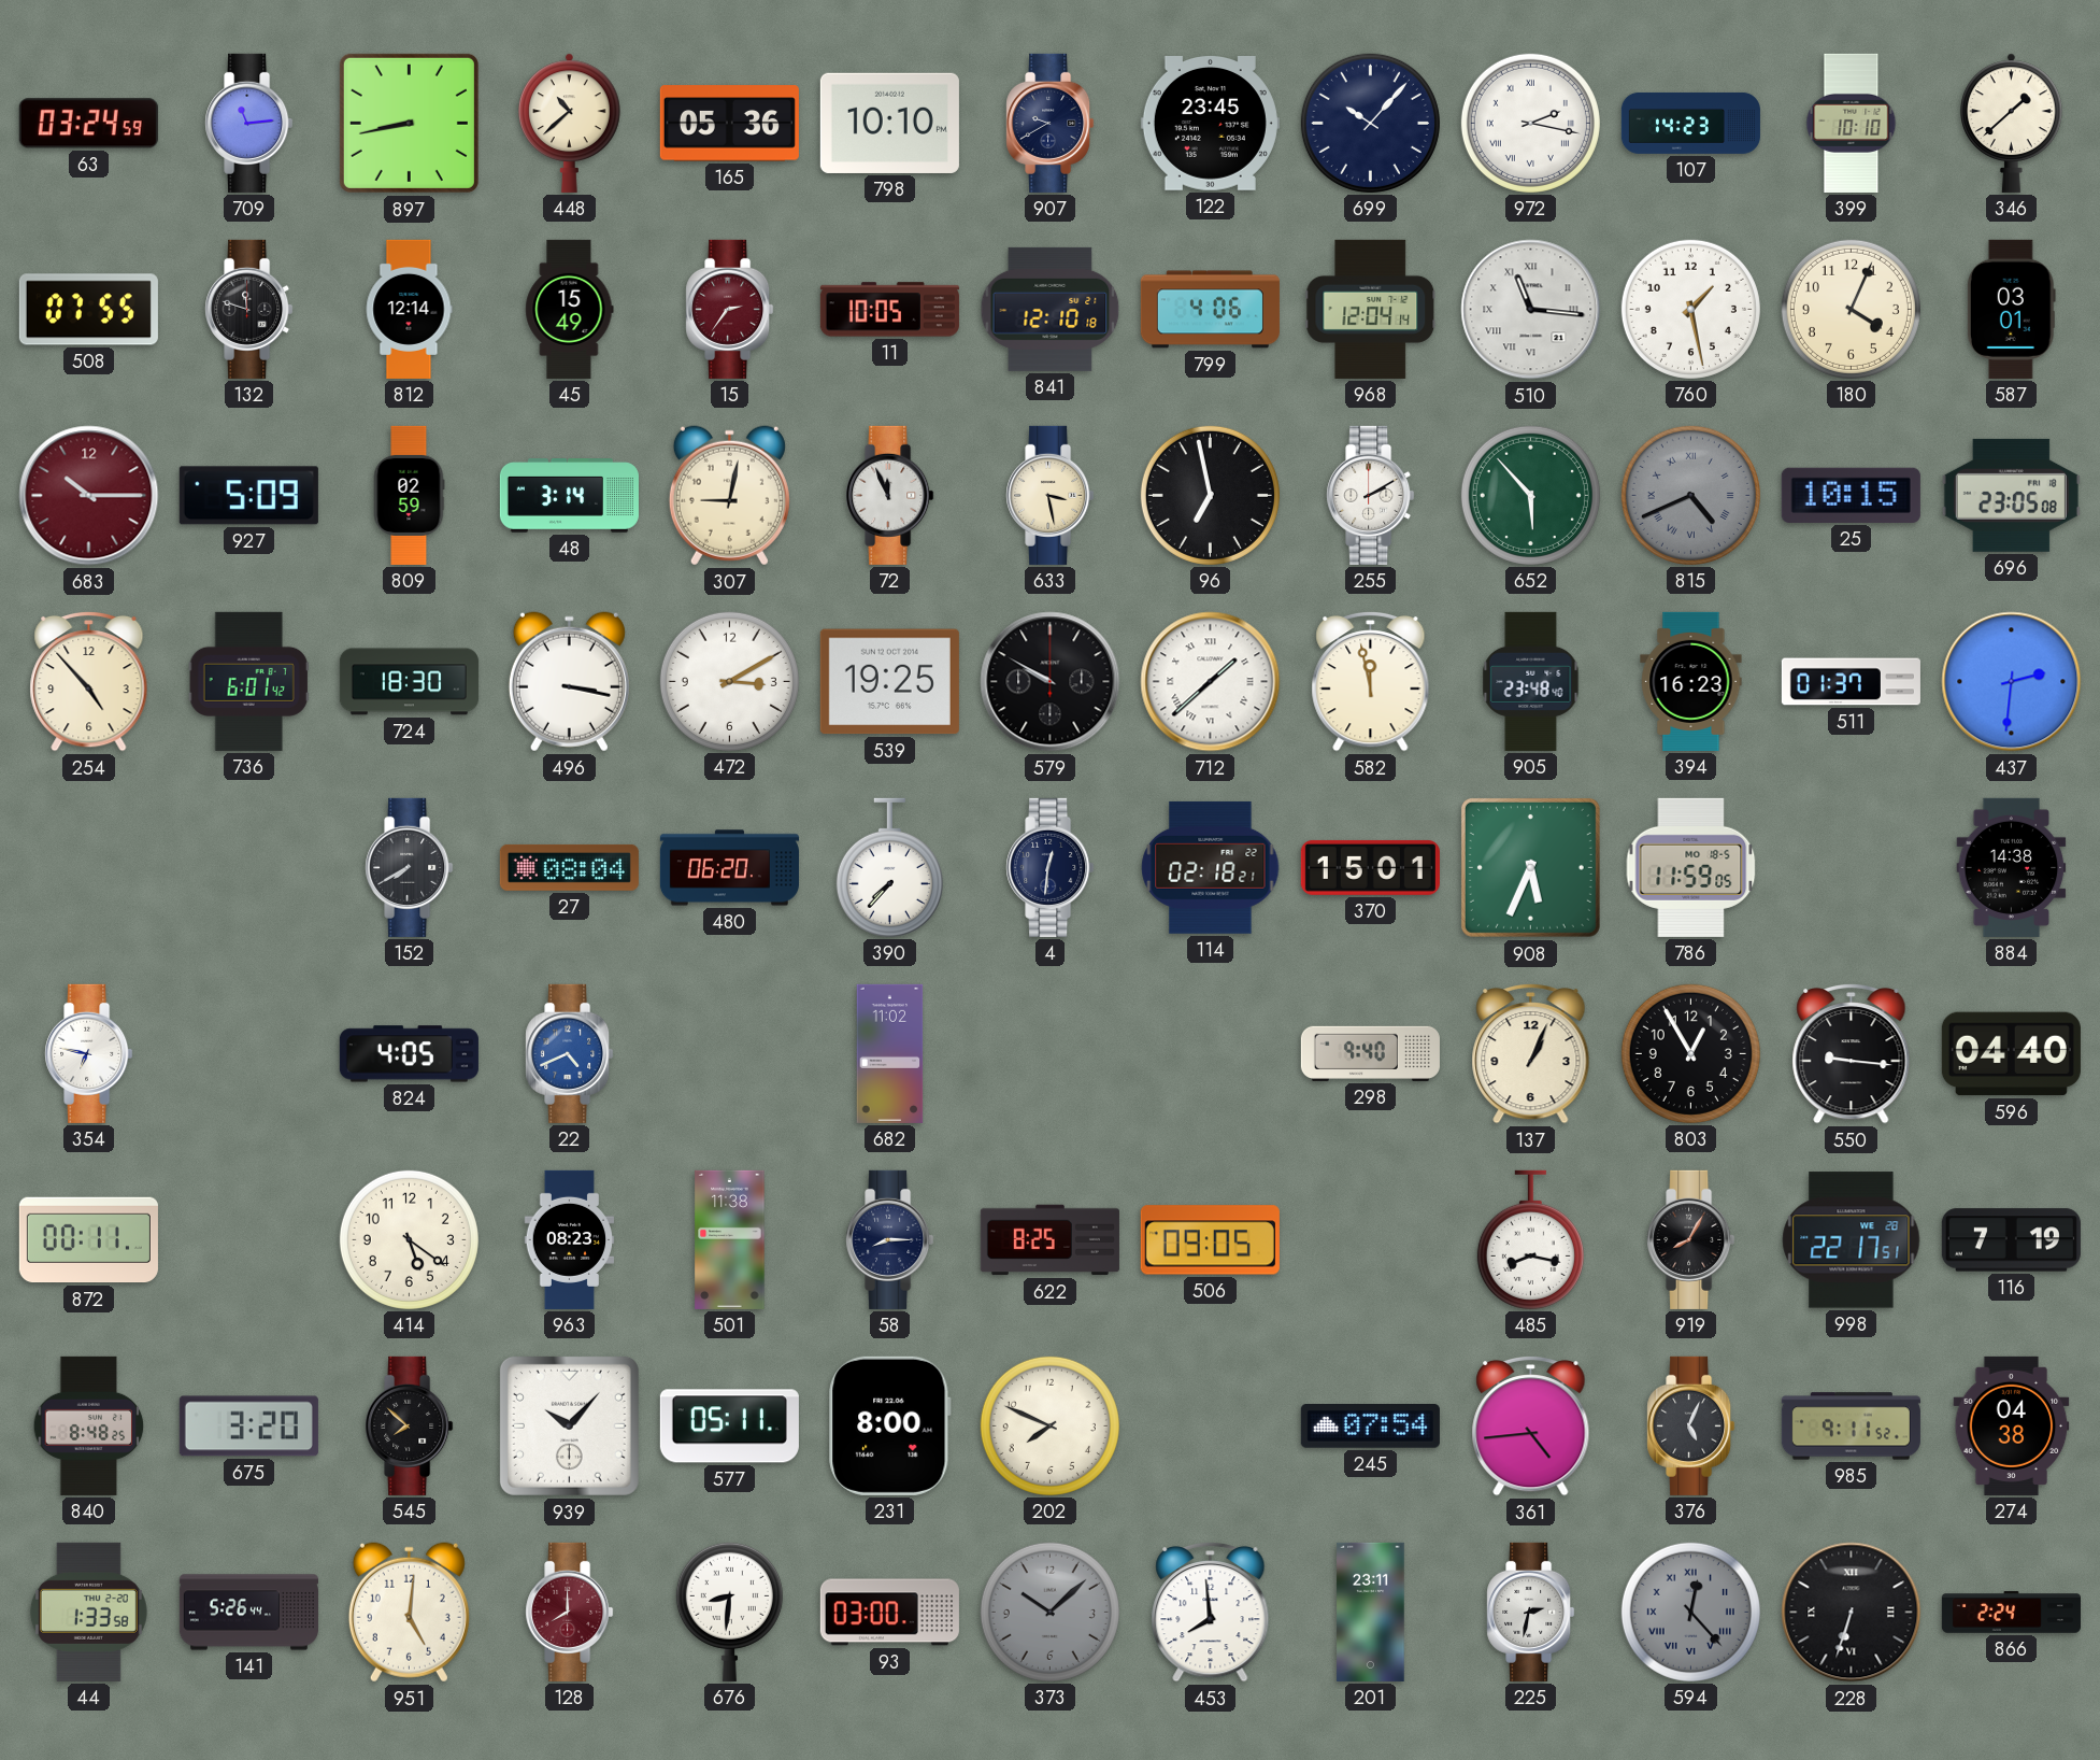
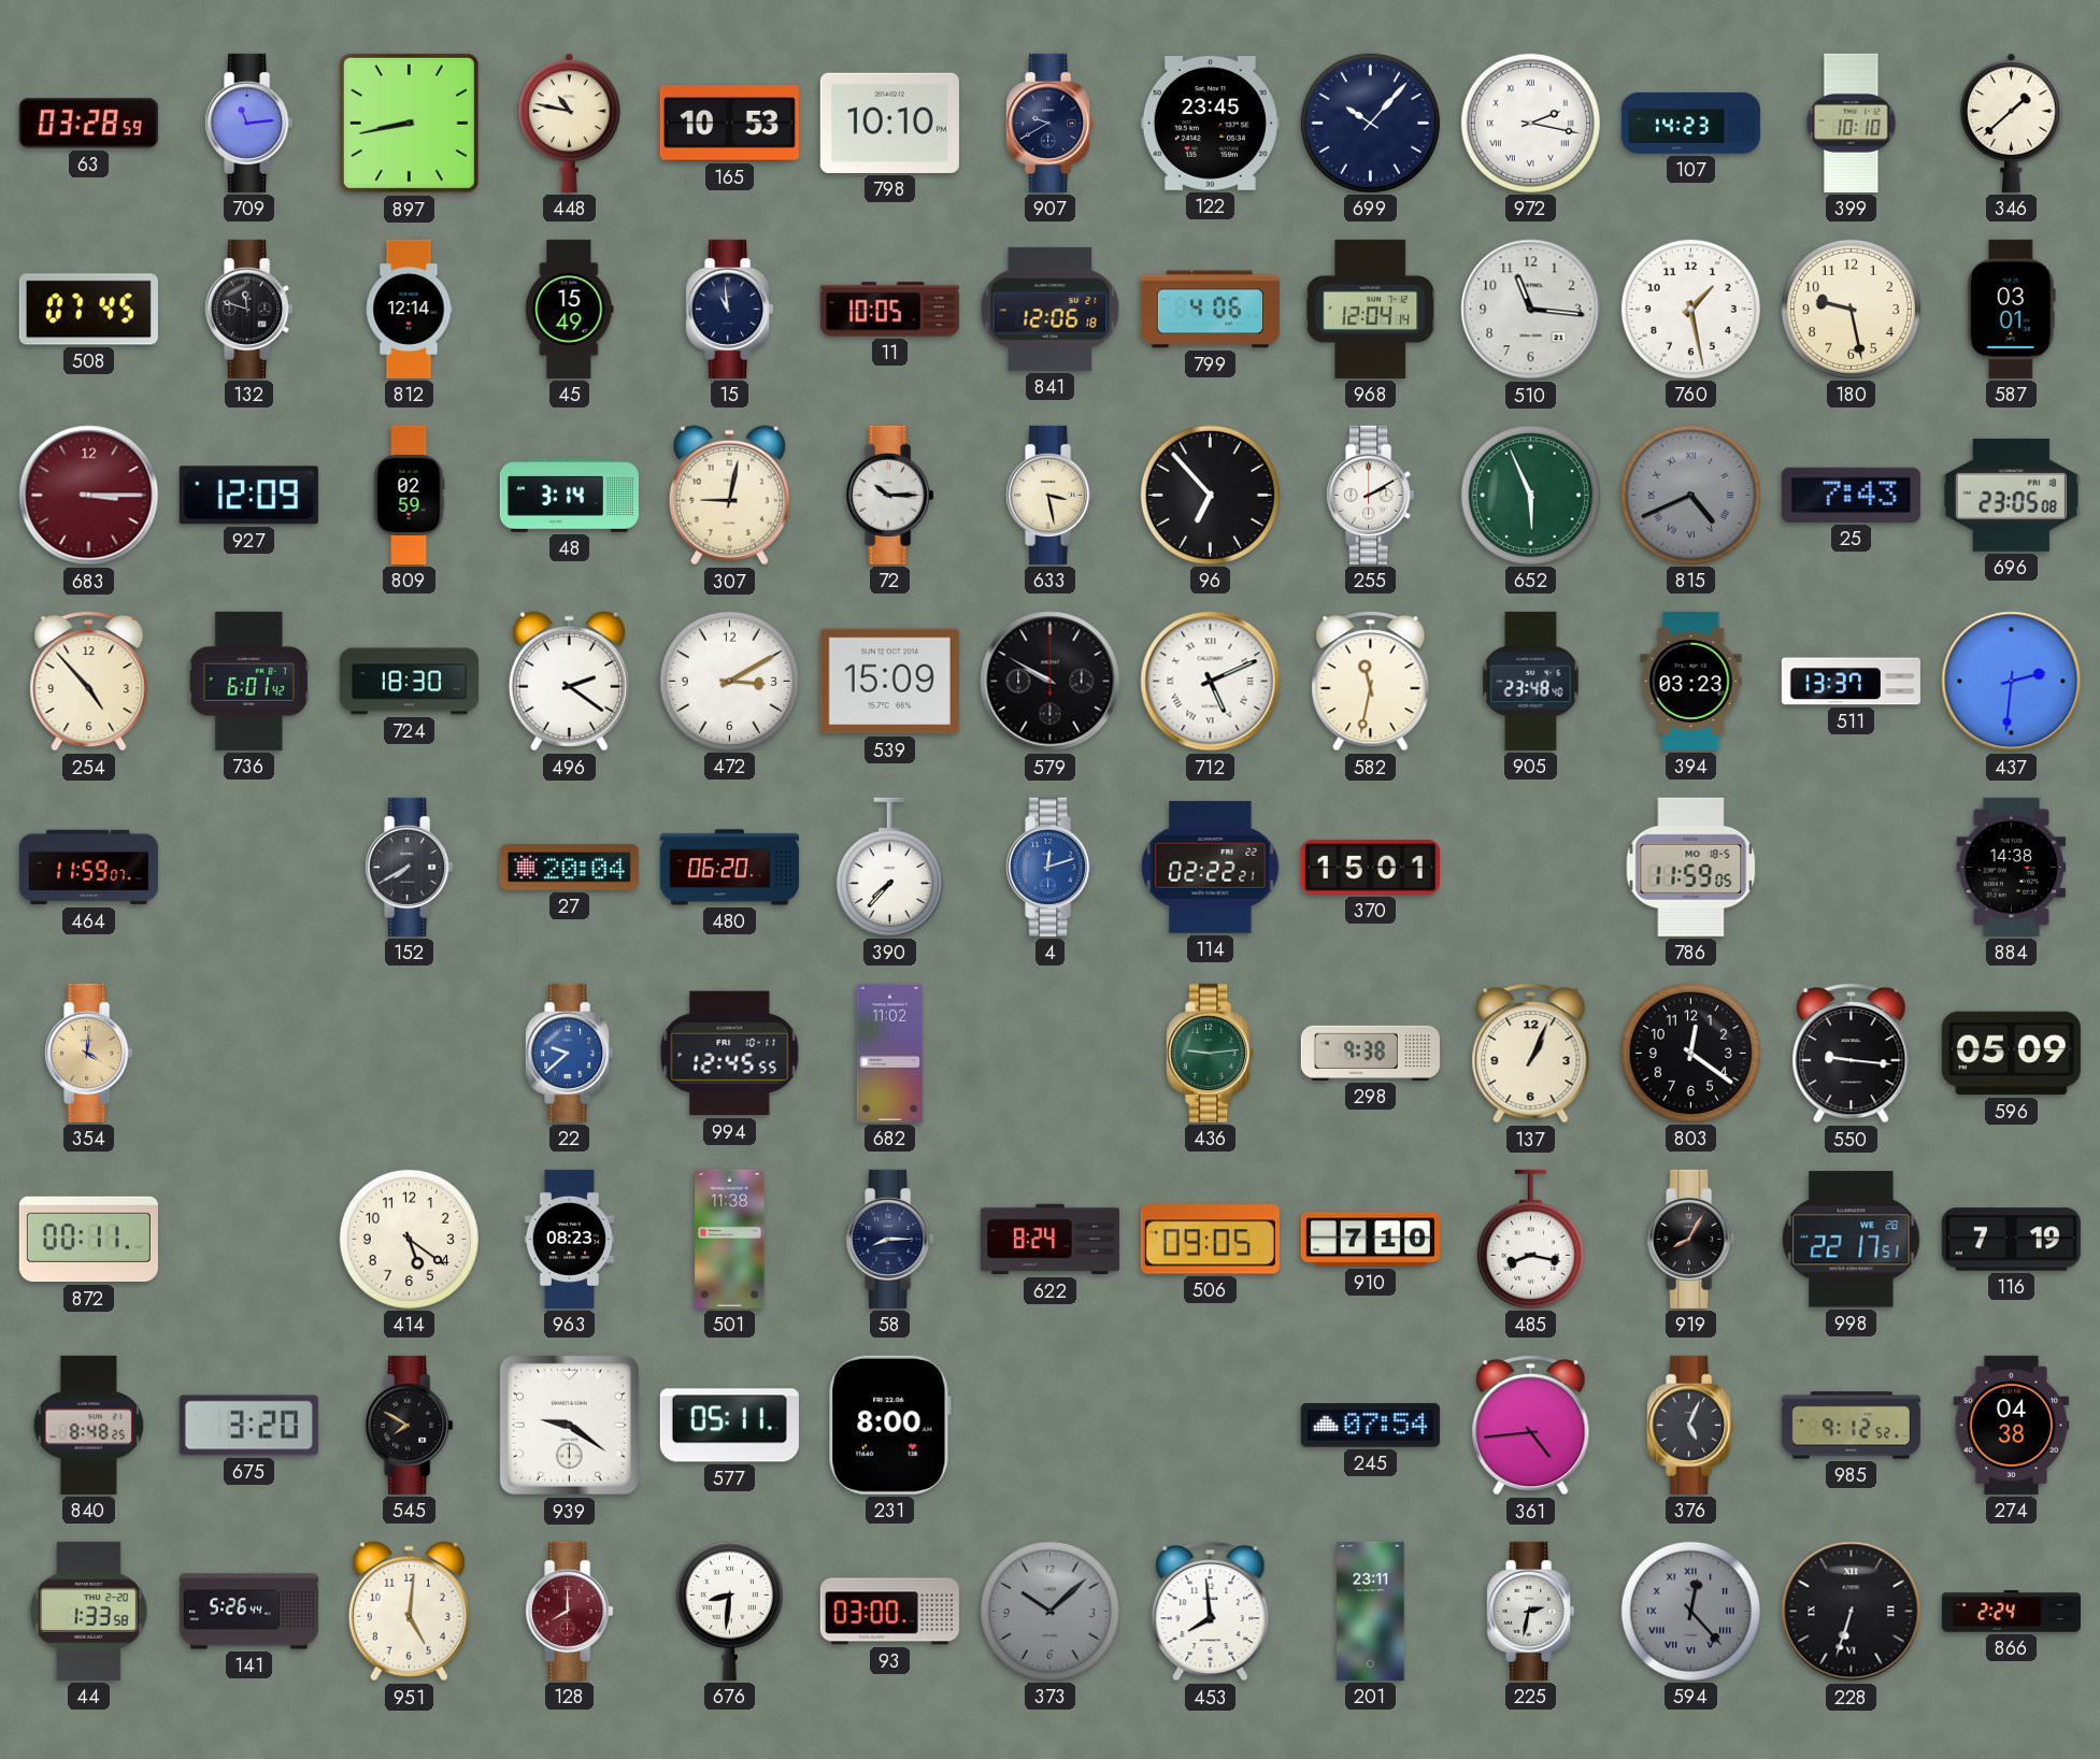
63: 03:24 -> 03:28
448: 10:38 -> 10:47
165: 05:36 -> 10:53
508: 07:55 -> 07:45
15: 2:36 -> 10:59
15 dial: burgundy -> navy
841: 12:10 -> 12:06
510 numerals: Roman -> Arabic
180: 4:04 -> 9:28
683: 10:15 -> 3:15
927: 5:09 -> 12:09
72: 11:56 -> 10:15
96: 6:58 -> 6:53
652: 5:53 -> 5:56
25: 10:15 -> 7:43
496: 3:17 -> 2:21
539: 19:25 -> 15:09
712: 1:38 -> 5:11
582: 11:58 -> 11:32
394: 16:23 -> 03:23
511: 01:37 -> 13:37
464: none -> 11:59
27: 08:04 -> 20:04
4: 12:31 -> 12:12
4 dial: navy -> blue
114: 02:18 -> 02:22
908: 5:34 -> none
354: 6:47 -> 4:01
354 dial: white -> champagne
824: 4:05 -> none
22: 4:41 -> 9:38
994: none -> 12:45
436: none -> 9:14
298: 9:40 -> 9:38
803: 12:55 -> 12:21
596: 04:40 -> 05:09
622: 8:25 -> 8:24
910: none -> 7:10
545: 7:52 -> 7:50
939: 10:07 -> 9:21
202: 7:49 -> none
985: 9:11 -> 9:12
